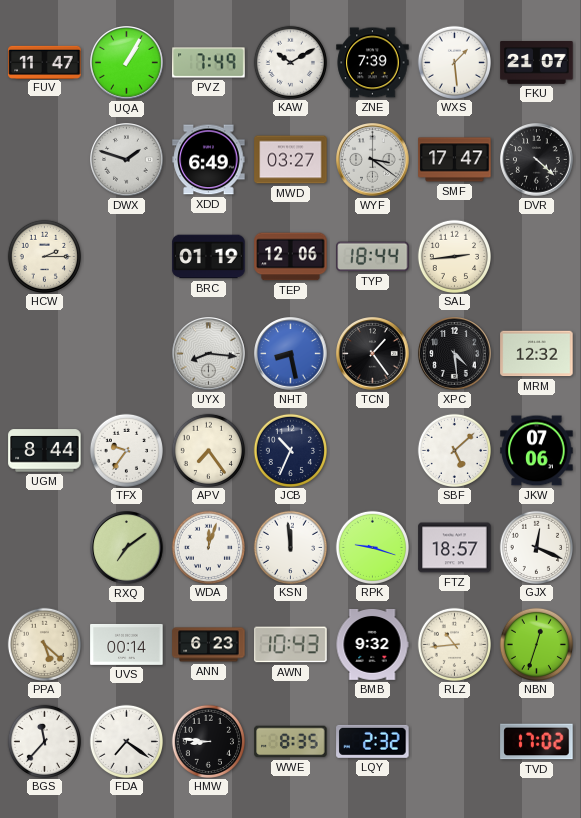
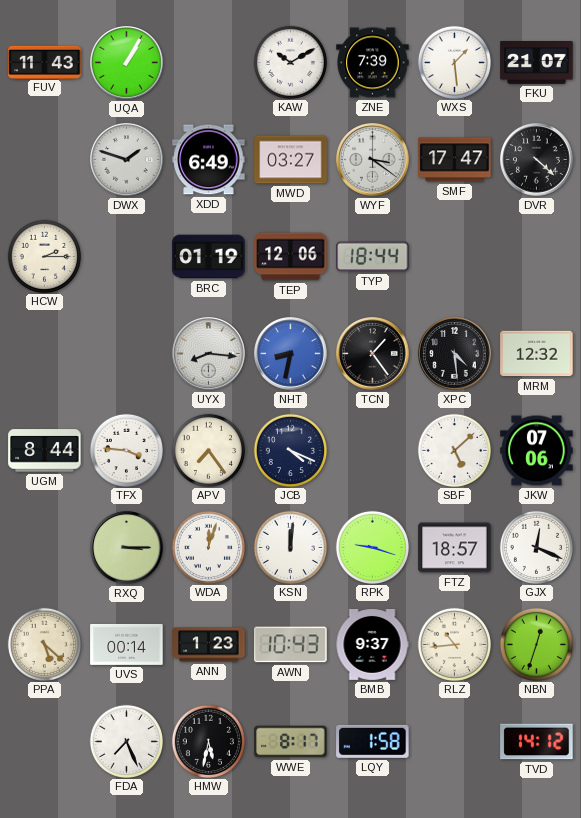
FUV: 11:47 -> 11:43
PVZ: 7:49 -> none
SAL: 2:44 -> none
NHT: 8:28 -> 8:32
TFX: 9:36 -> 3:46
JCB: 10:34 -> 4:19
RXQ: 7:09 -> 3:15
KSN: 11:59 -> 12:01
ANN: 6:23 -> 1:23
BMB: 9:32 -> 9:37
BGS: 11:37 -> none
FDA: 7:21 -> 7:26
HMW: 8:46 -> 5:32
WWE: 8:35 -> 8:17
LQY: 2:32 -> 1:58
TVD: 17:02 -> 14:12
